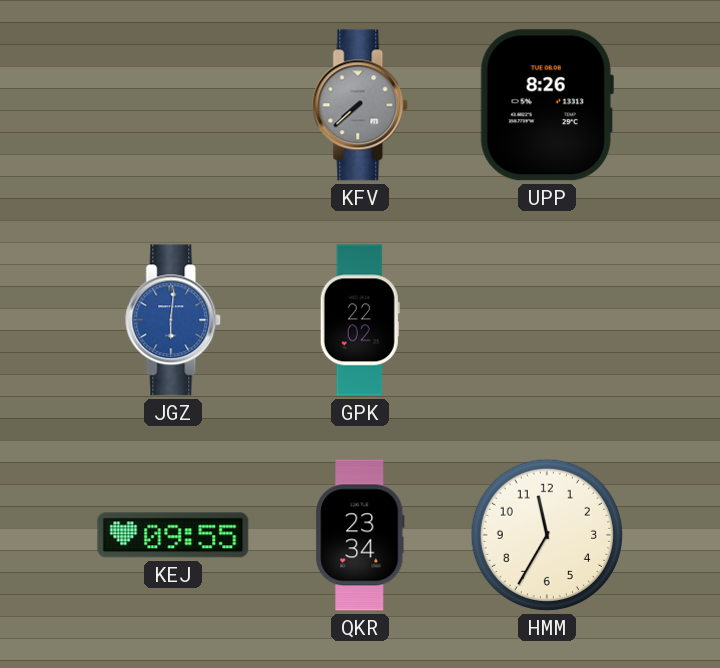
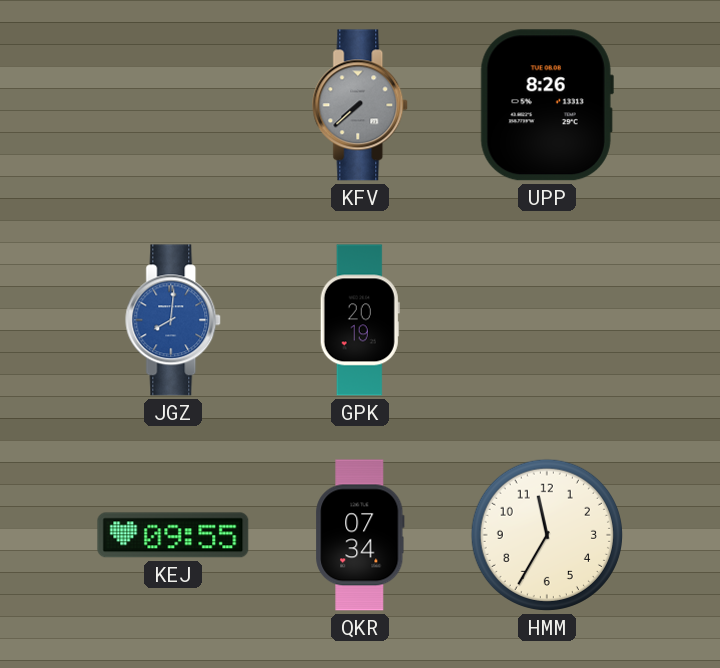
JGZ: 6:01 -> 8:01
GPK: 22:02 -> 20:19
QKR: 23:34 -> 07:34
